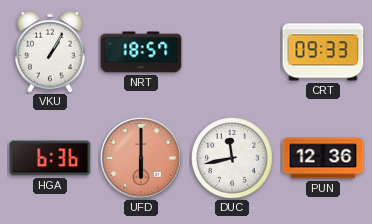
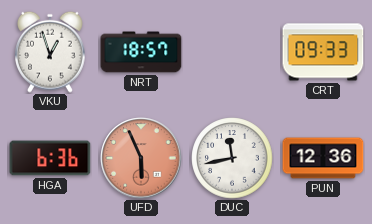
VKU: 1:05 -> 12:57
UFD: 6:00 -> 5:56
